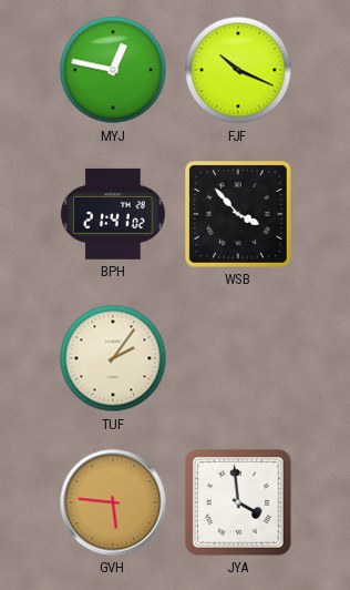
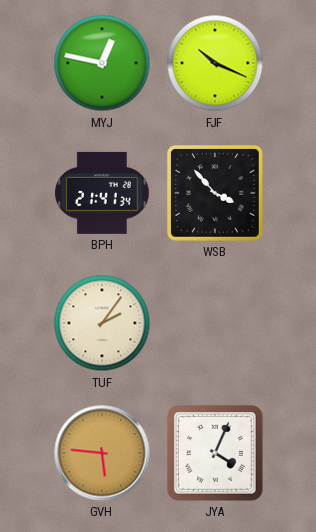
BPH: 21:41:02 -> 21:41:34
JYA: 3:59 -> 4:04
